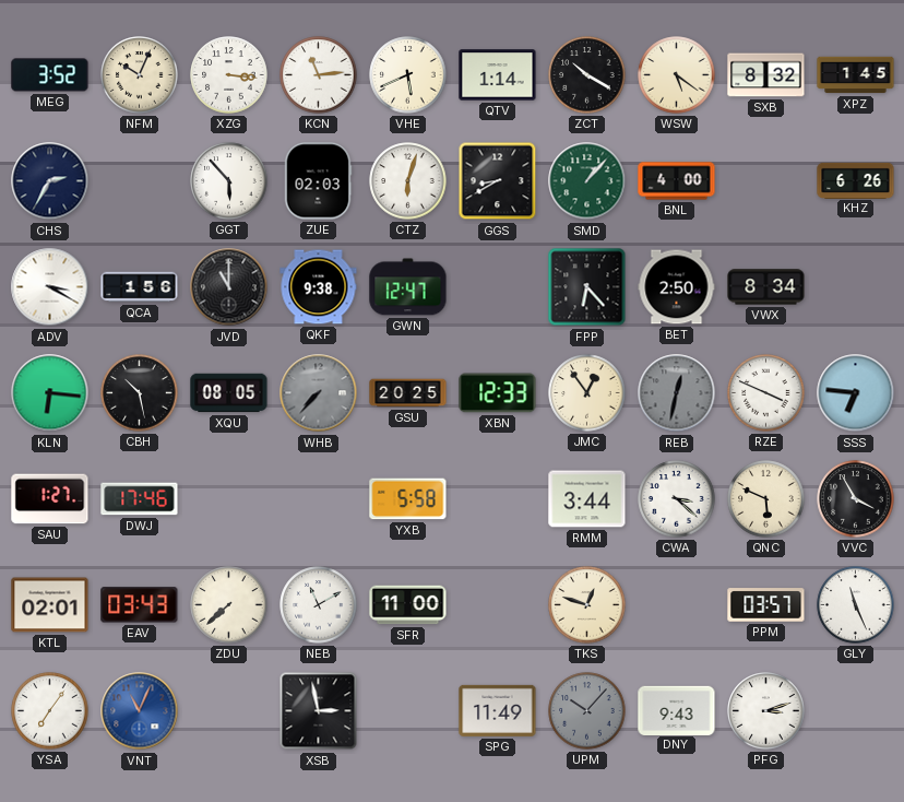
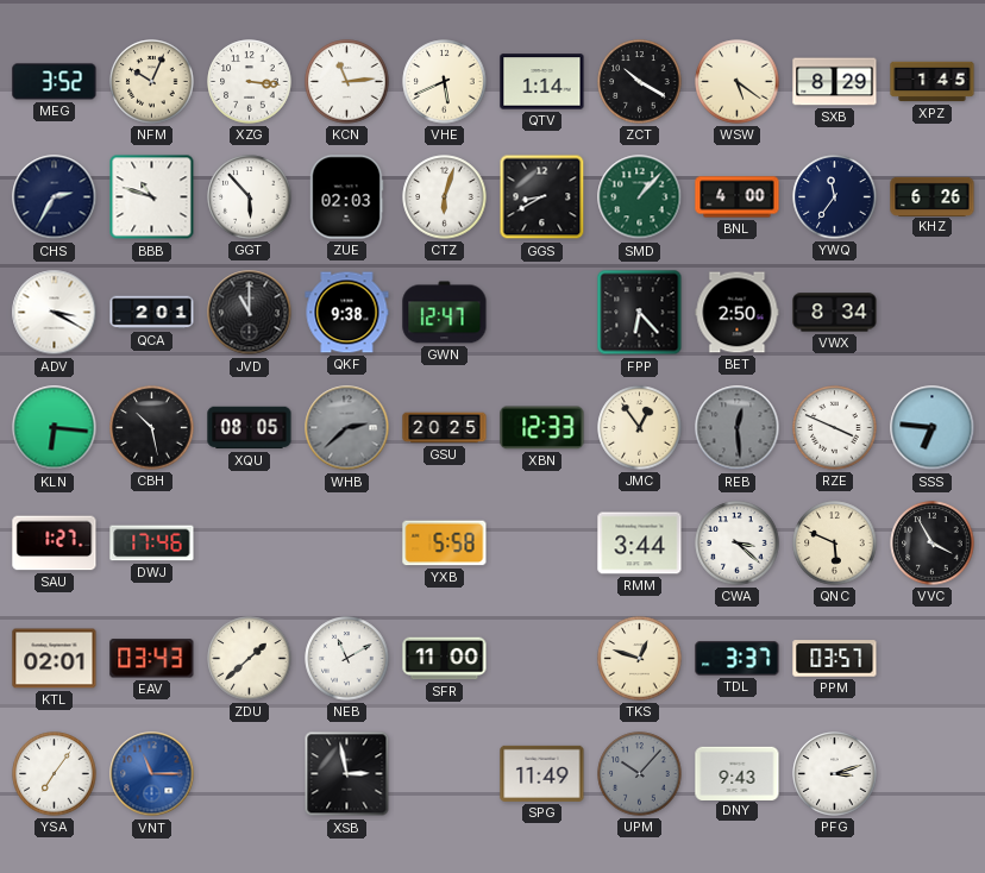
SXB: 8:32 -> 8:29
BBB: none -> 10:48
YWQ: none -> 11:36
QCA: 1:56 -> 2:01
WHB: 7:37 -> 2:38
REB: 12:32 -> 12:29
ZDU: 7:38 -> 1:38
TDL: none -> 3:37
GLY: 11:26 -> none
VNT: 11:04 -> 11:15
